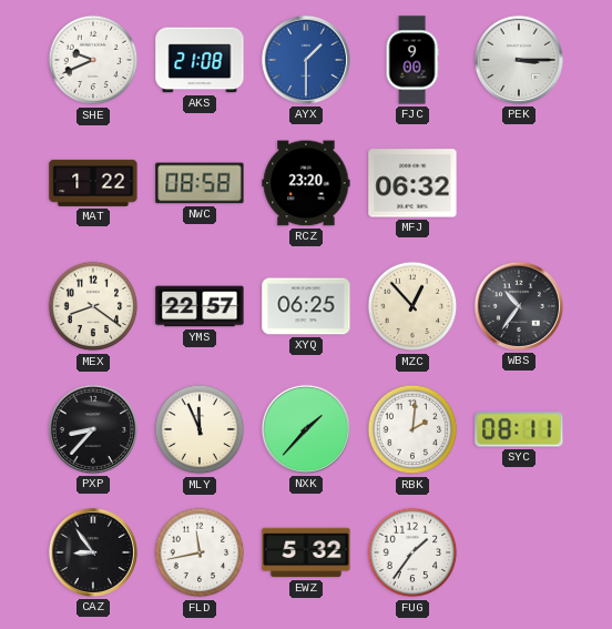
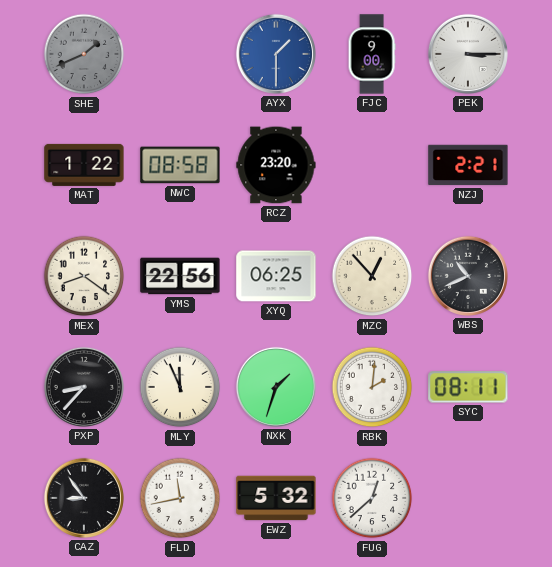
SHE: 9:41 -> 1:41
SHE dial: white -> grey
AKS: 21:08 -> none
MFJ: 06:32 -> none
NZJ: none -> 2:21
YMS: 22:57 -> 22:56
WBS: 10:36 -> 10:41
NXK: 1:37 -> 1:33
FUG: 1:36 -> 12:38
